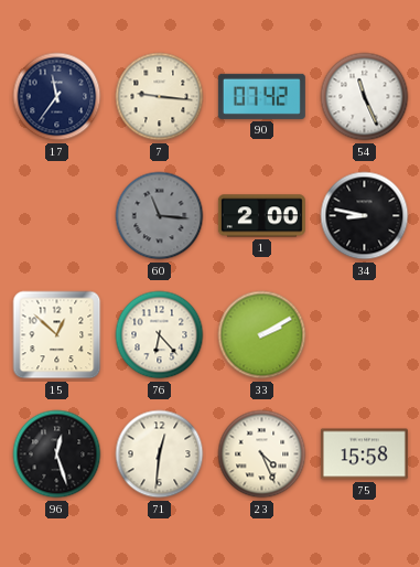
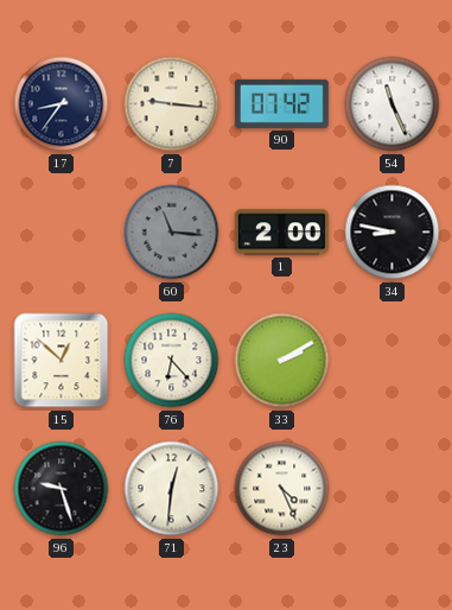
17: 11:36 -> 8:36
96: 12:27 -> 9:27
75: 15:58 -> none
